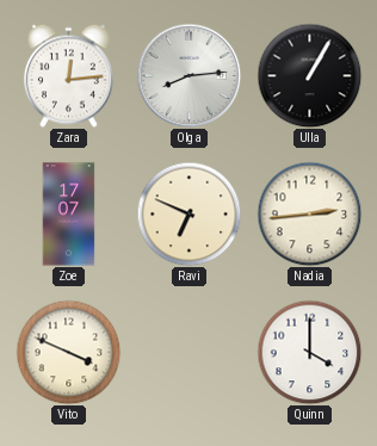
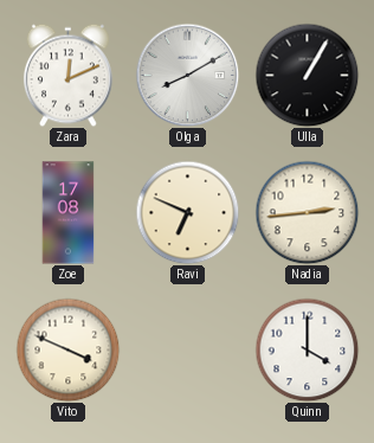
Zara: 12:14 -> 12:11
Olga: 8:14 -> 8:10
Zoe: 17:07 -> 17:08
